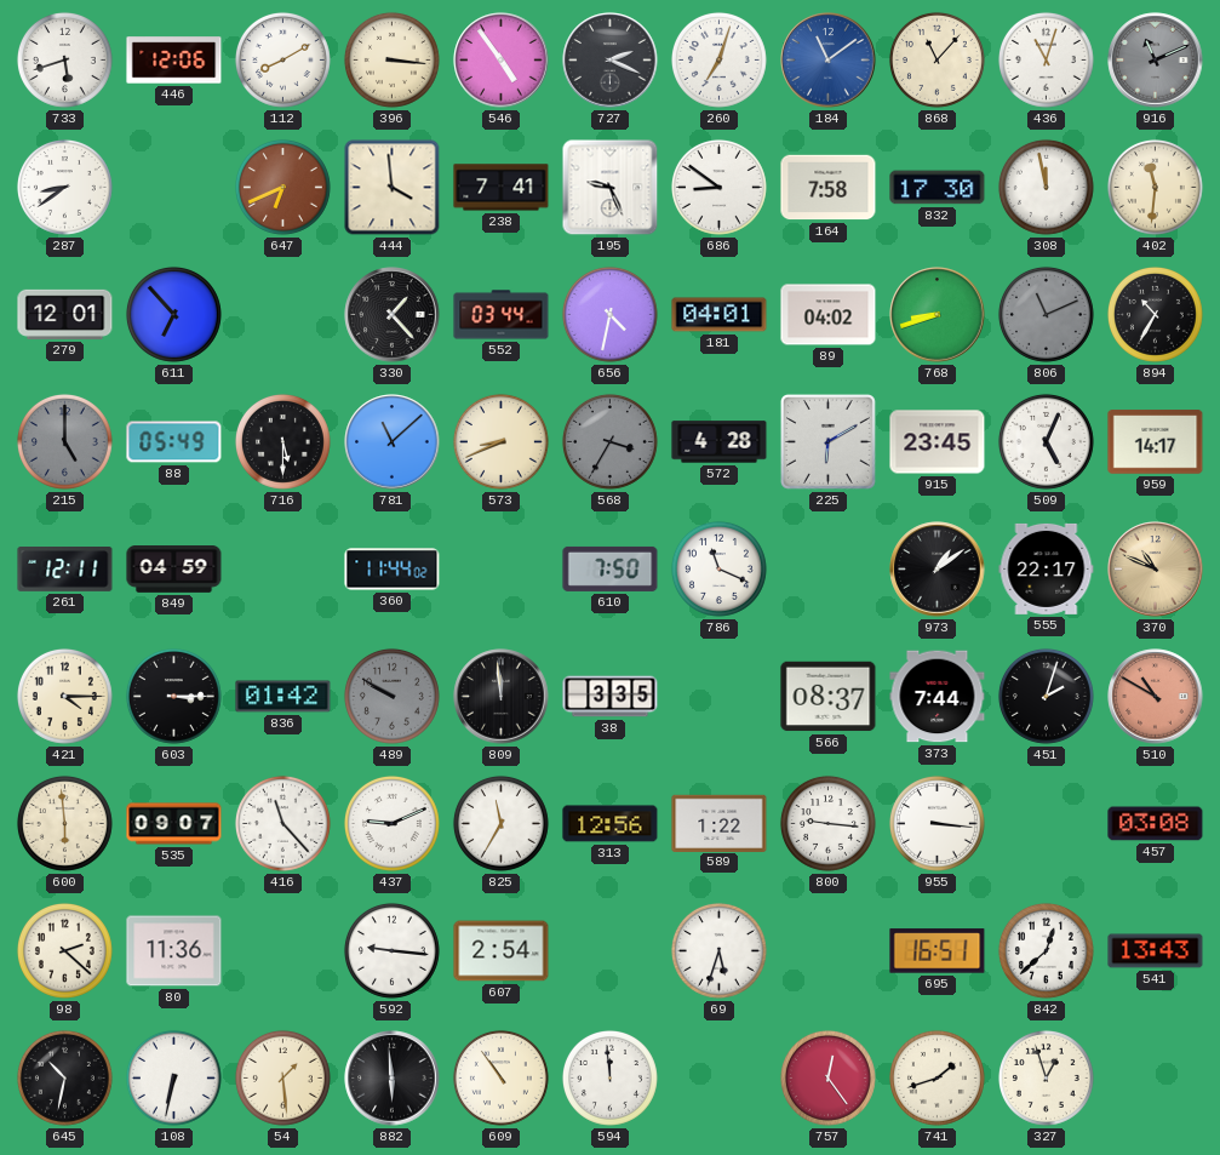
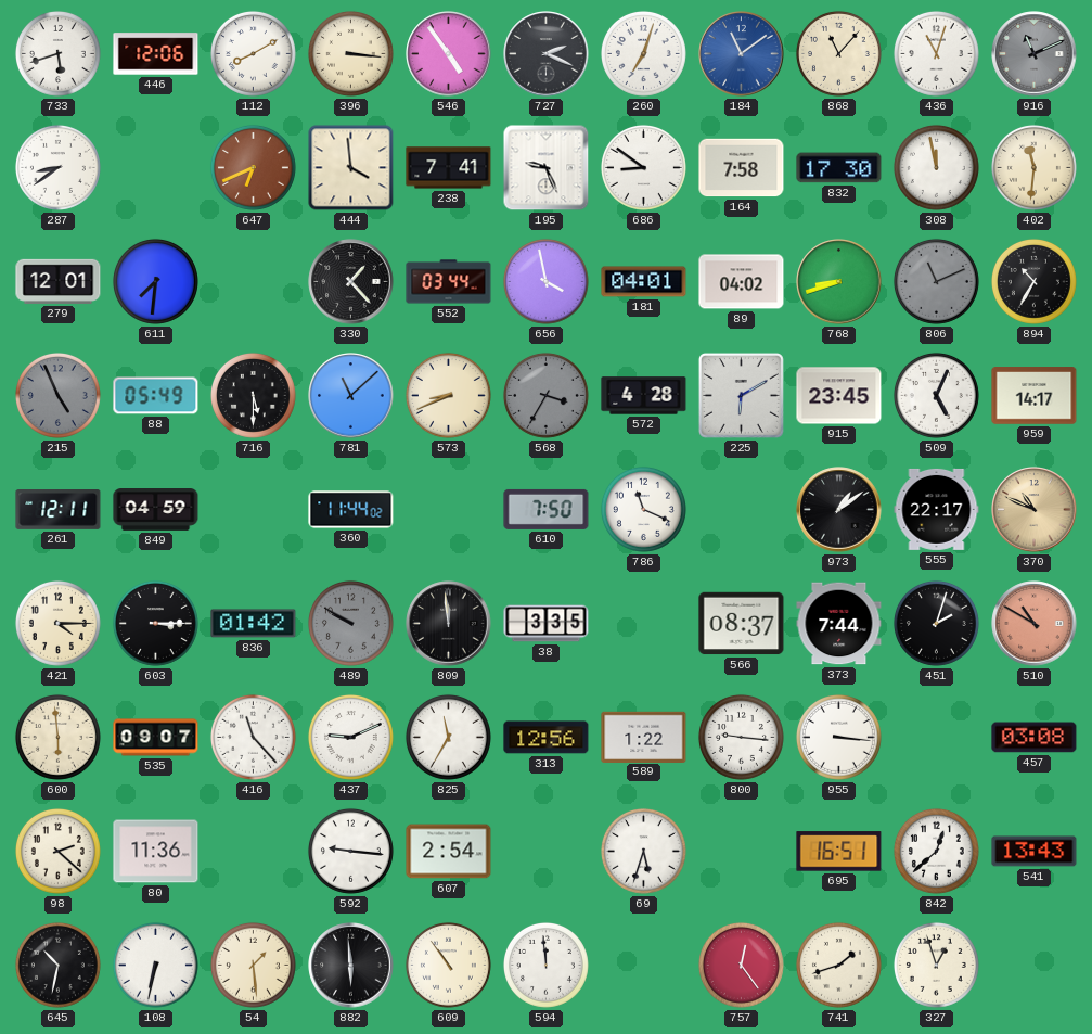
611: 6:53 -> 7:31
656: 4:32 -> 3:58
215: 5:00 -> 4:56
